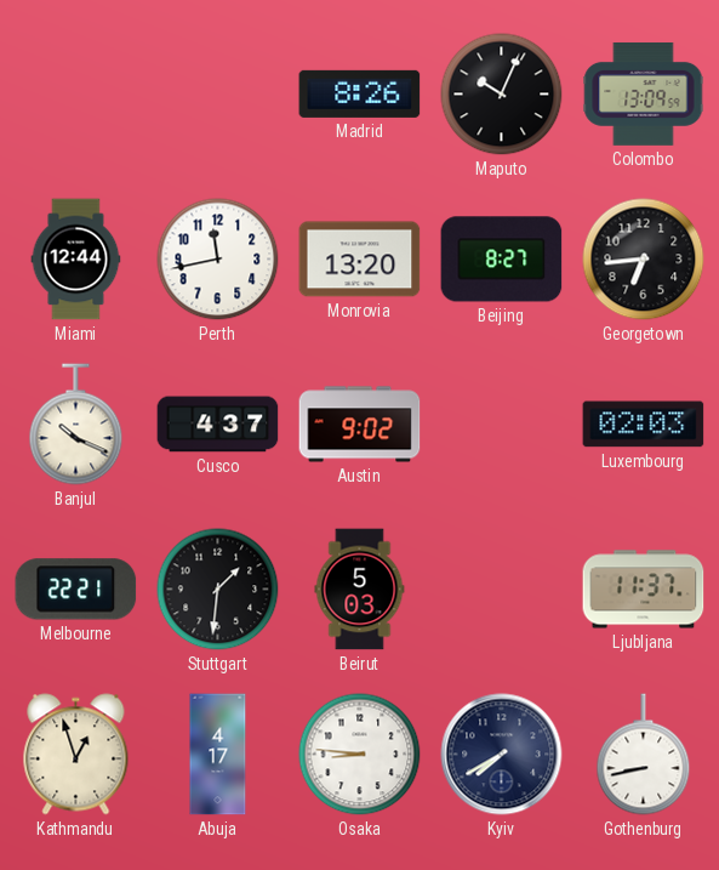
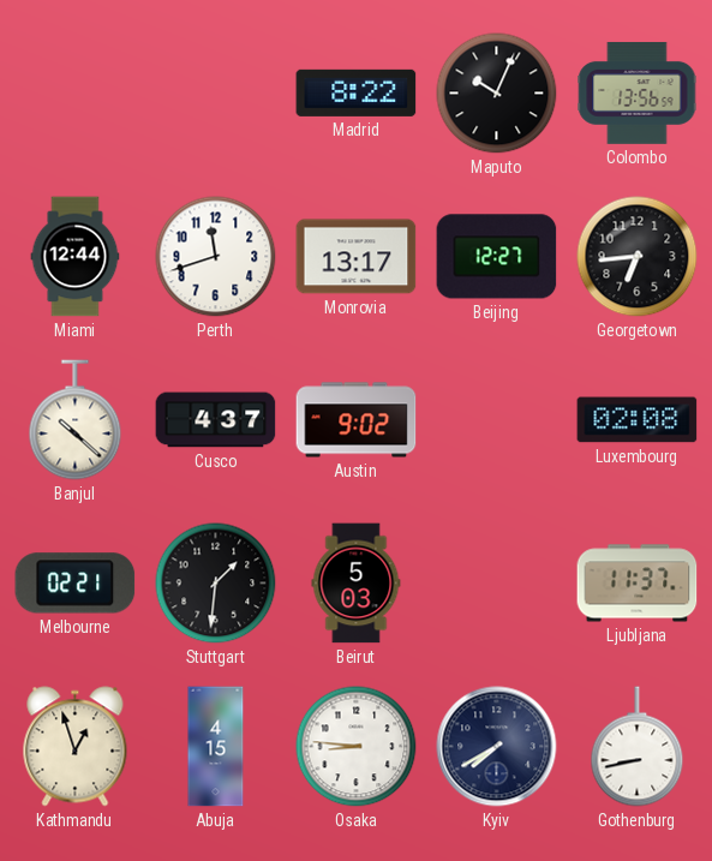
Madrid: 8:26 -> 8:22
Colombo: 13:09 -> 13:56
Perth: 11:43 -> 11:42
Monrovia: 13:20 -> 13:17
Beijing: 8:27 -> 12:27
Banjul: 10:19 -> 10:22
Luxembourg: 02:03 -> 02:08
Melbourne: 22:21 -> 02:21
Abuja: 4:17 -> 4:15
